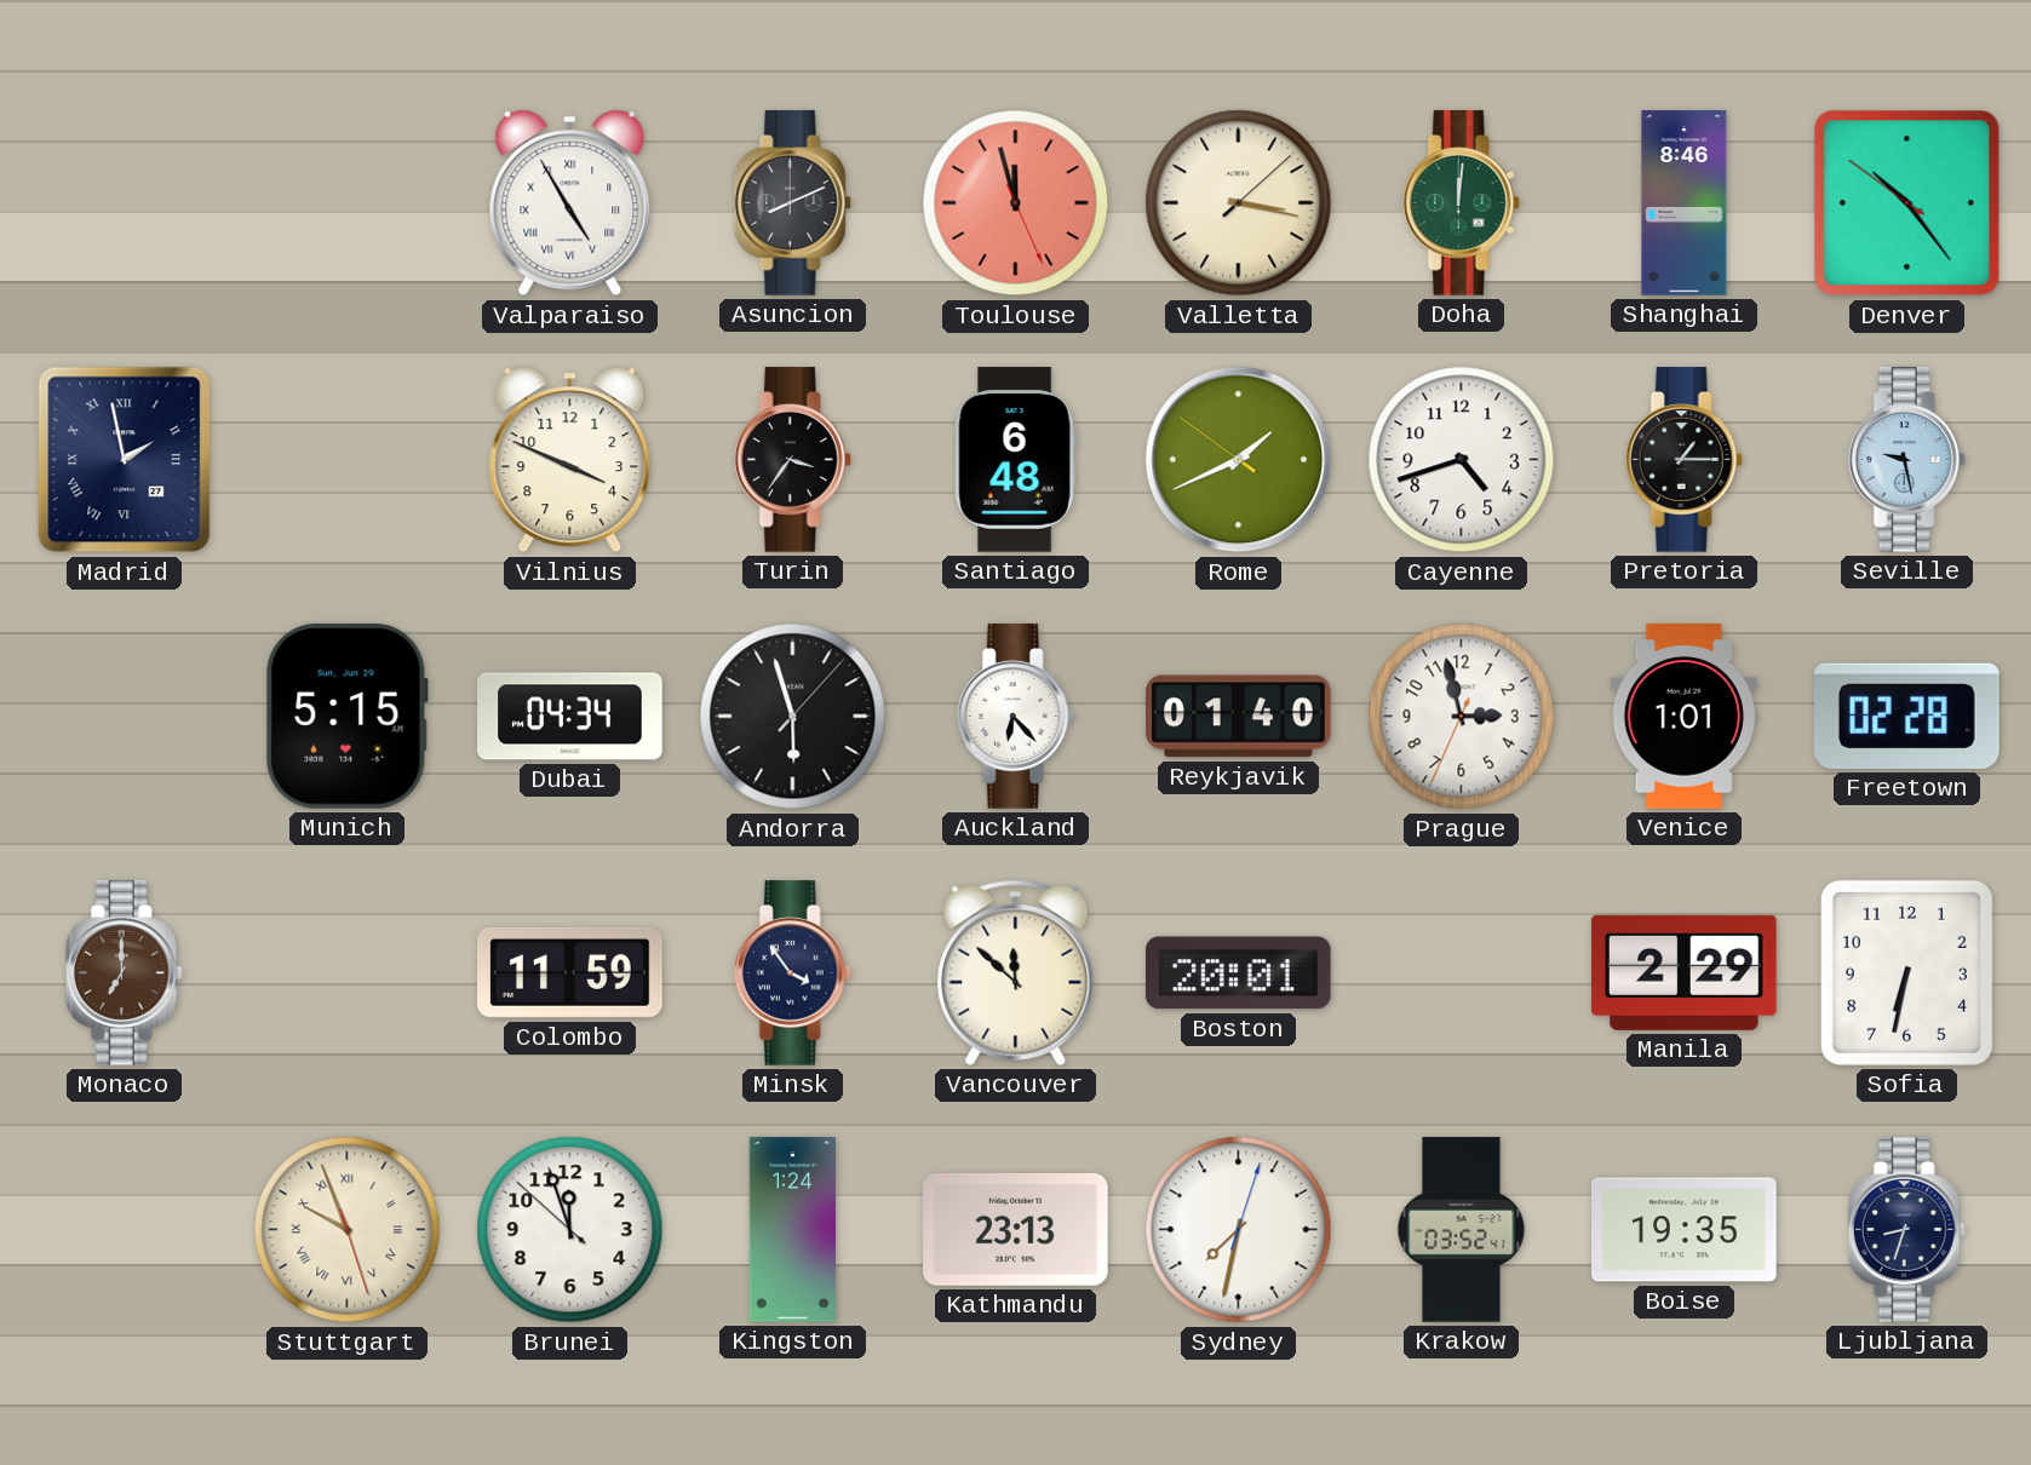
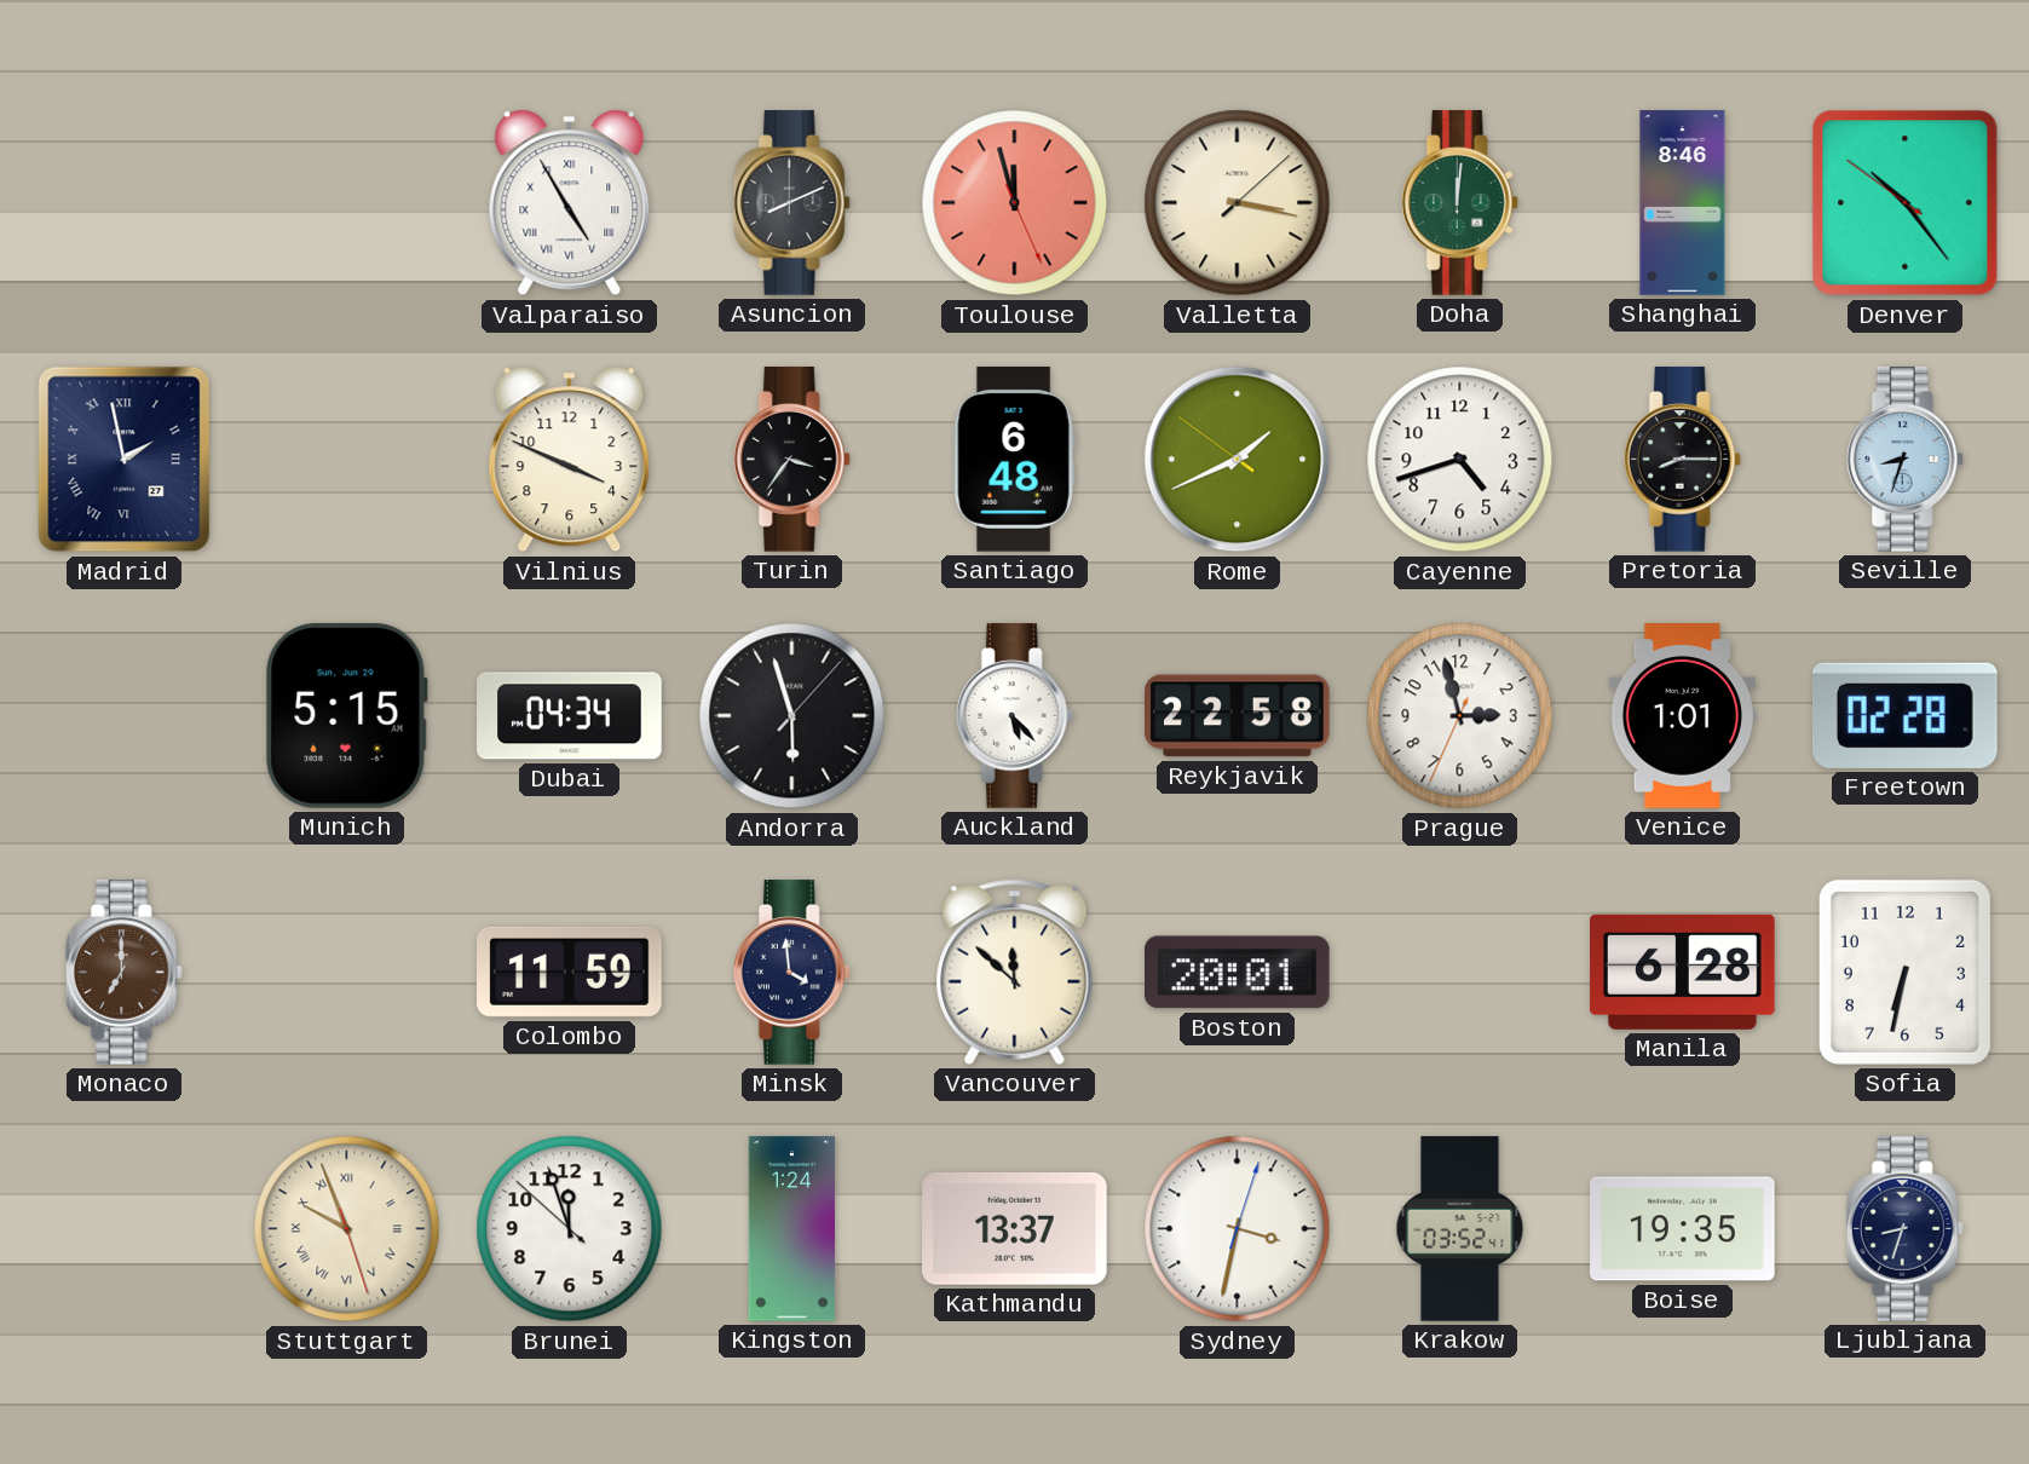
Pretoria: 1:15 -> 8:15
Seville: 9:28 -> 8:33
Auckland: 6:23 -> 5:23
Reykjavik: 01:40 -> 22:58
Minsk: 3:54 -> 3:59
Manila: 2:29 -> 6:28
Kathmandu: 23:13 -> 13:37
Sydney: 7:32 -> 3:32
